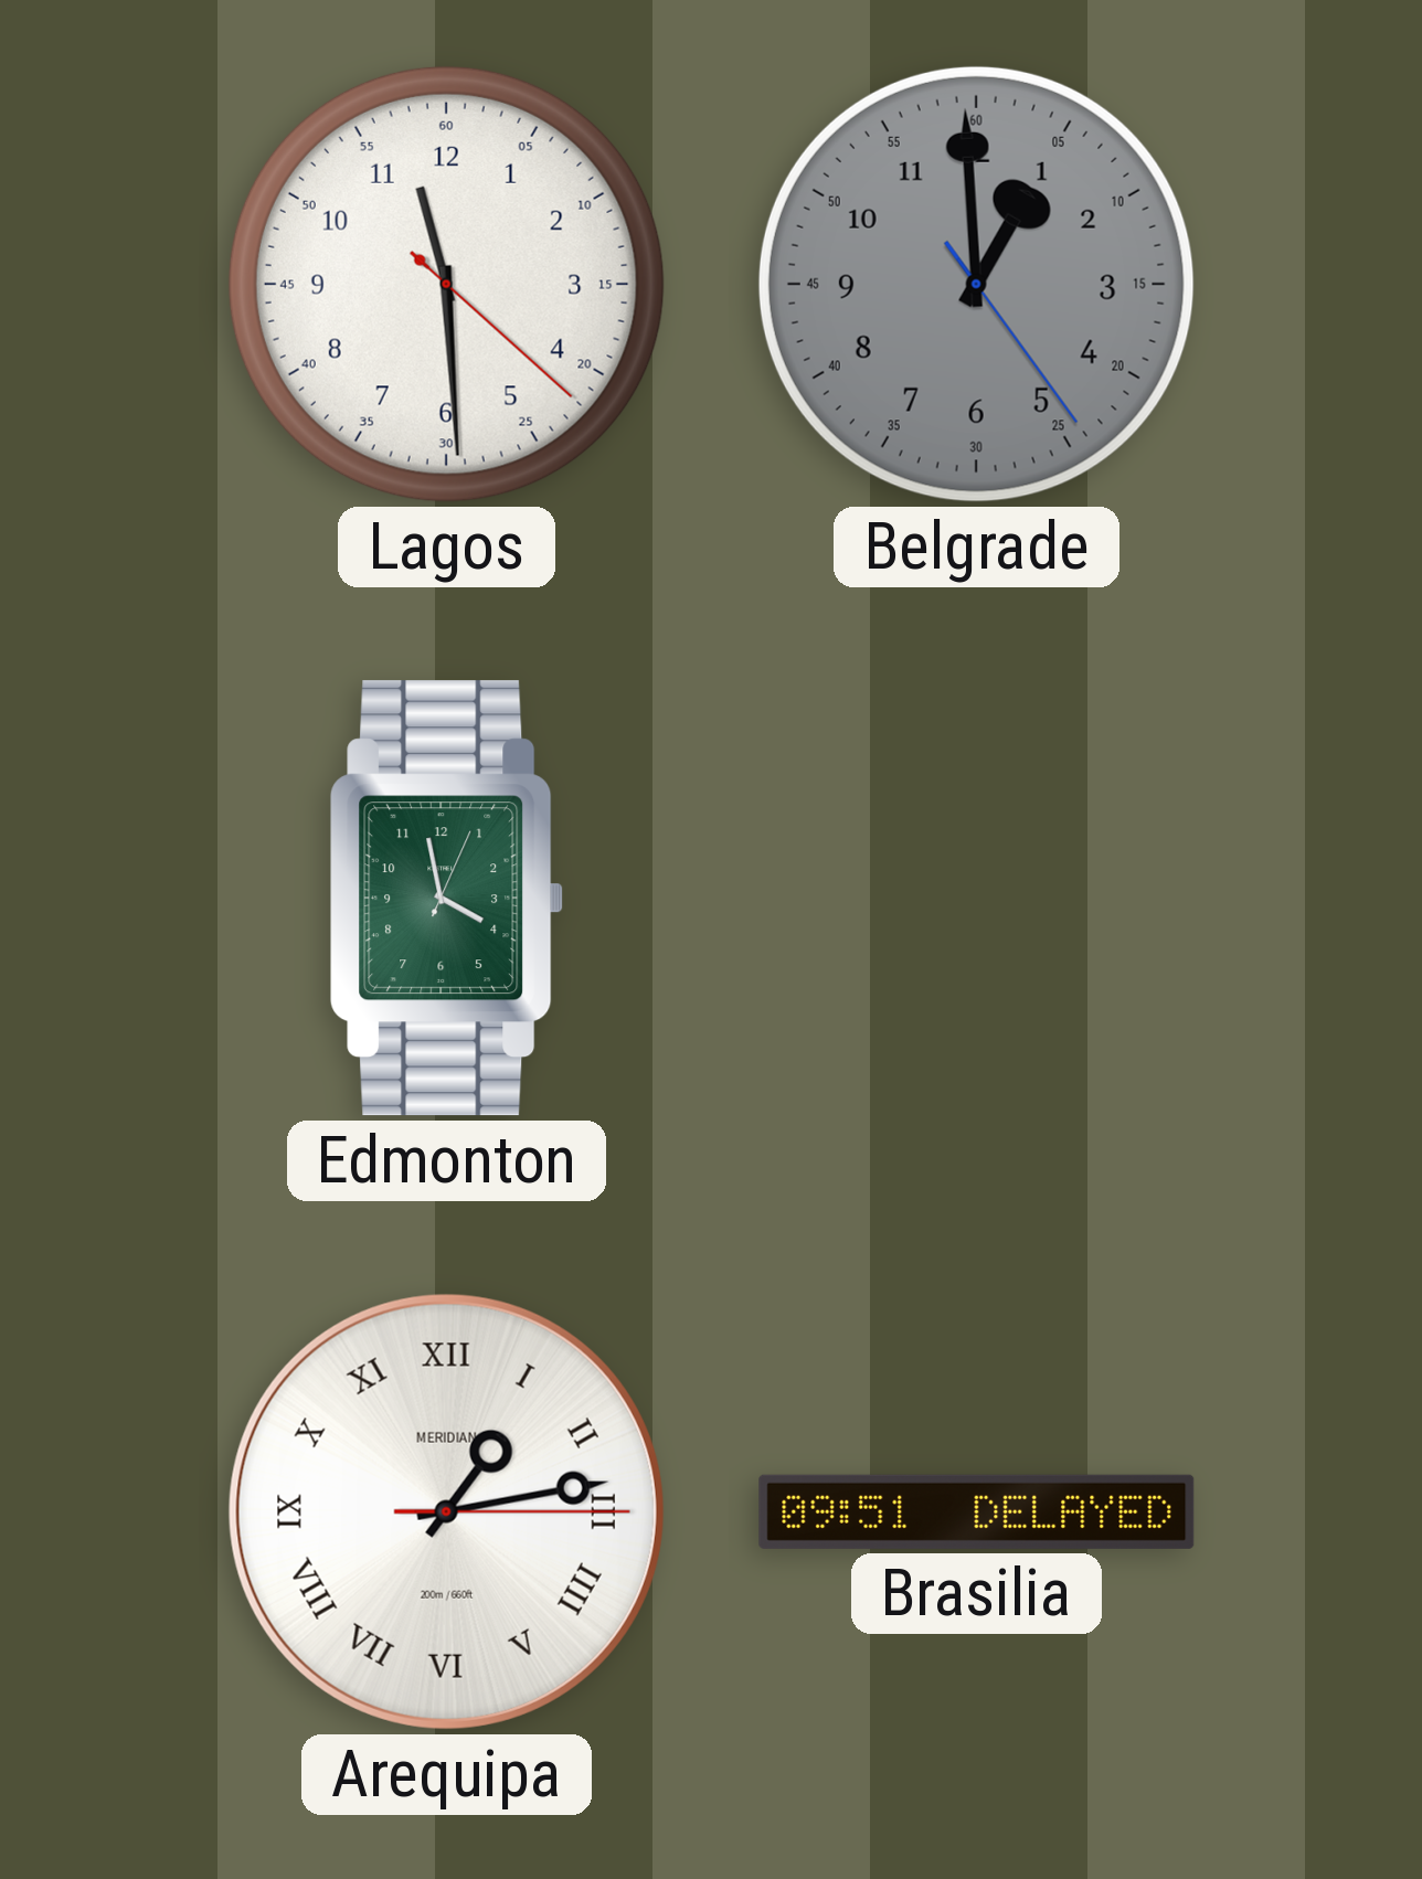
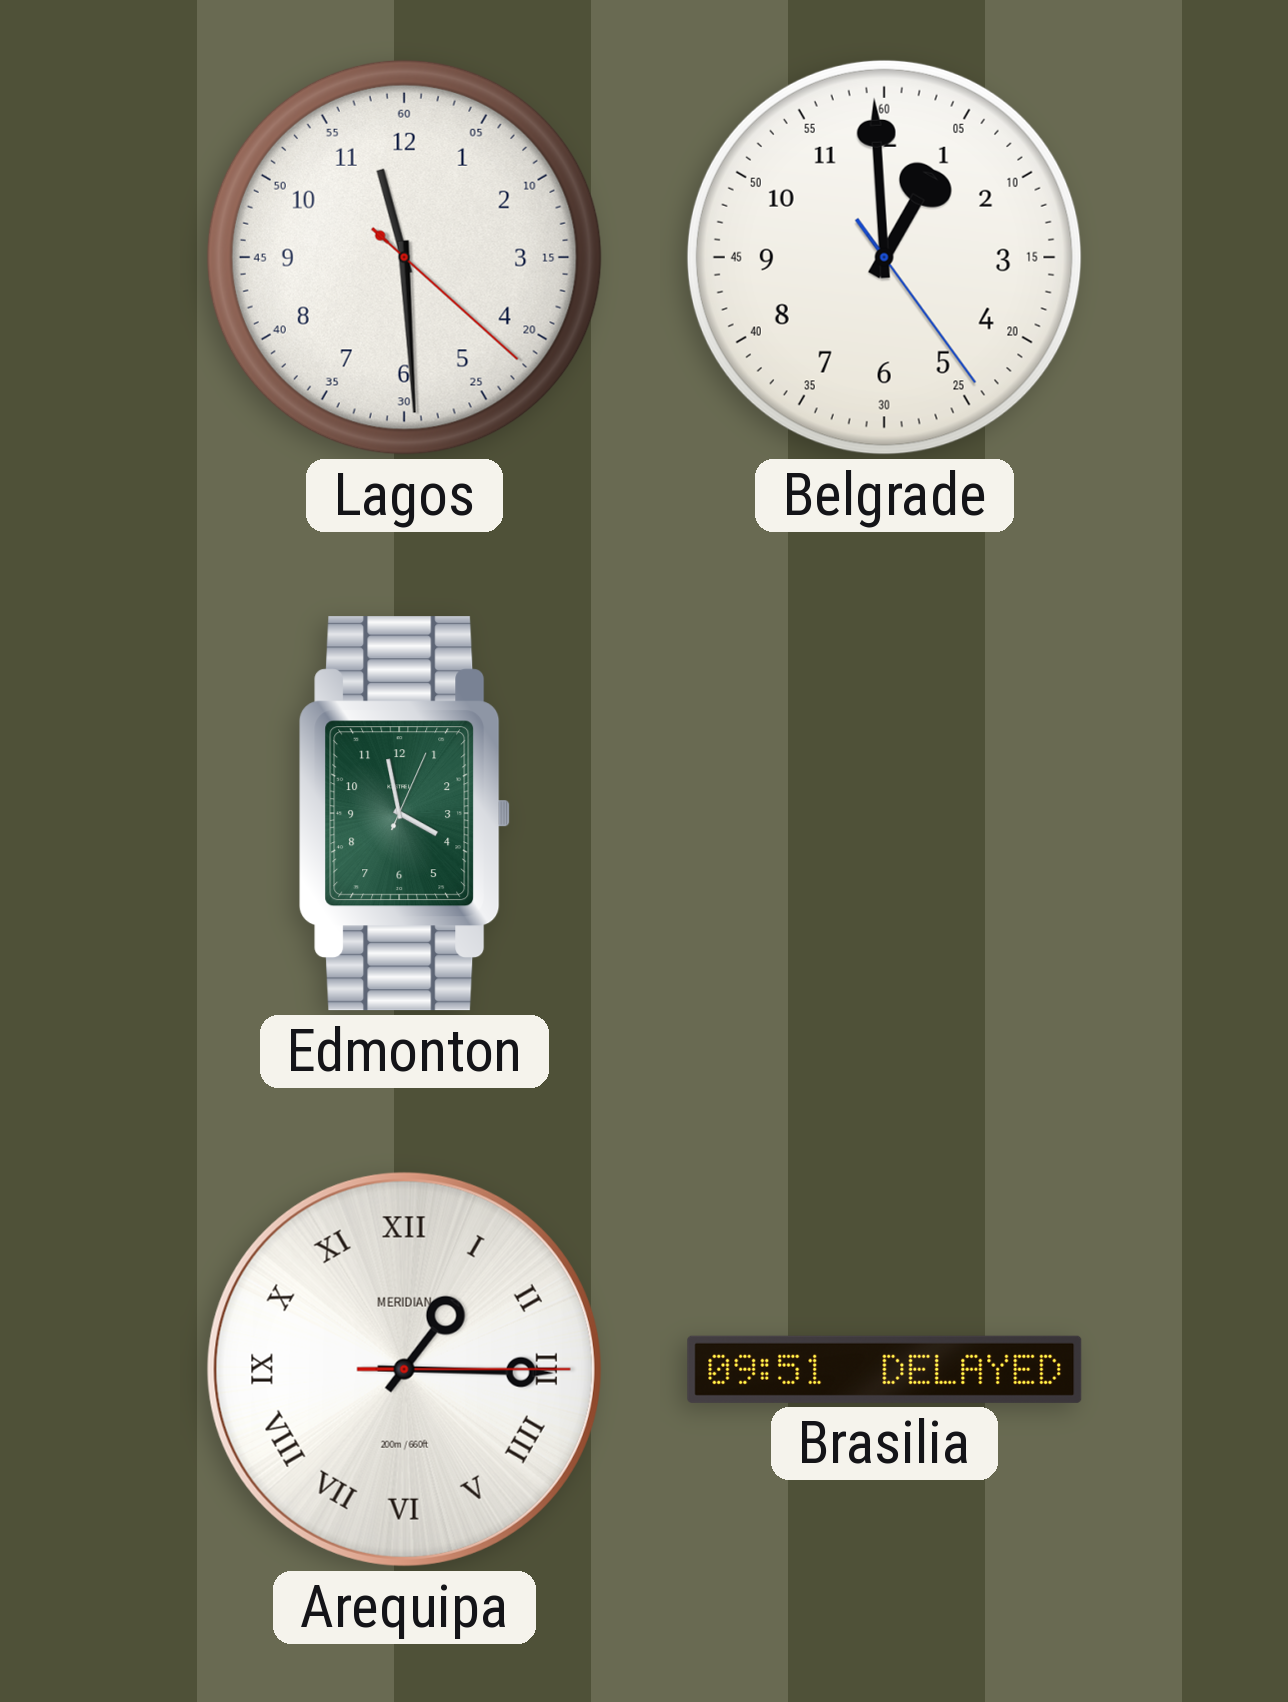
Belgrade dial: grey -> white
Arequipa: 1:13 -> 1:15
